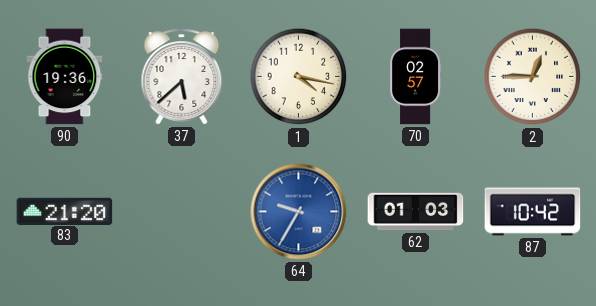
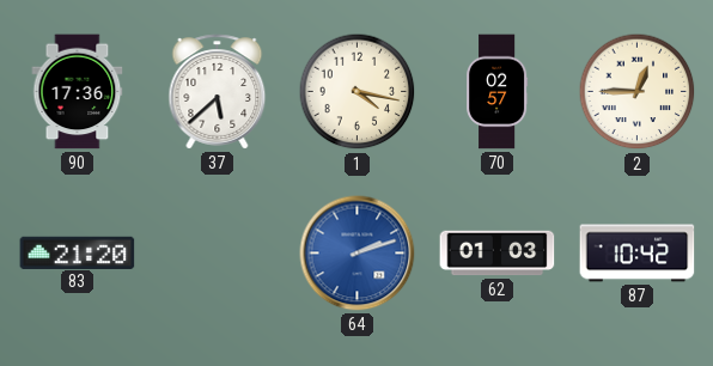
90: 19:36 -> 17:36
64: 9:35 -> 2:12
